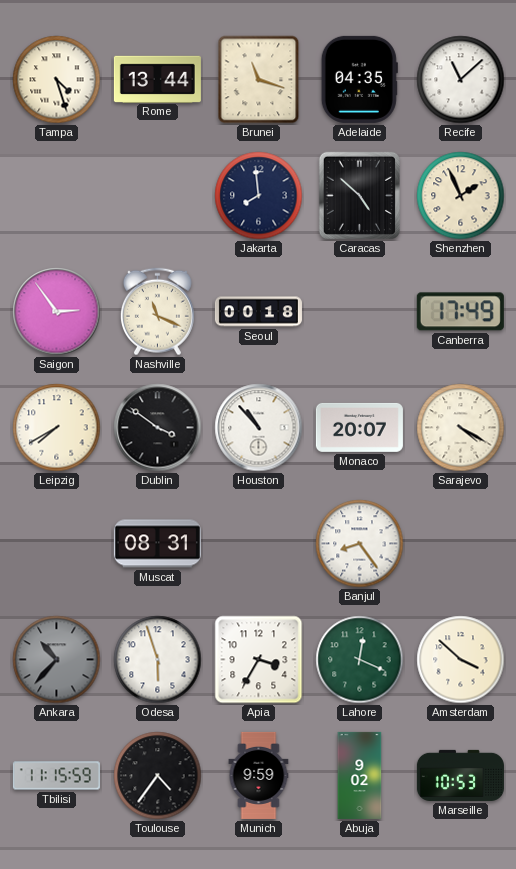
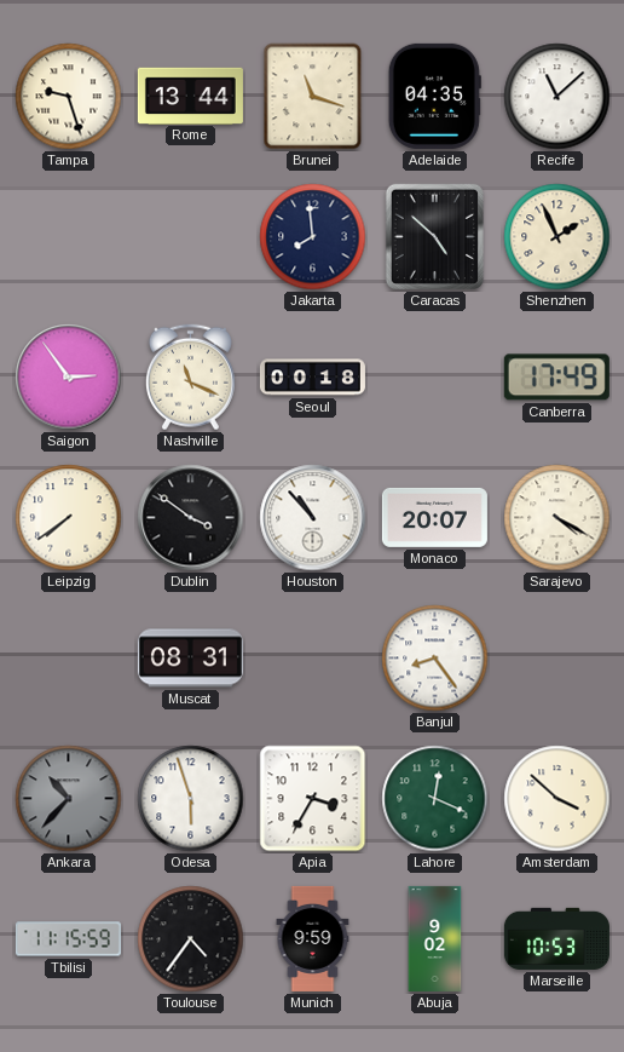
Tampa: 4:27 -> 9:27
Leipzig: 7:40 -> 7:39
